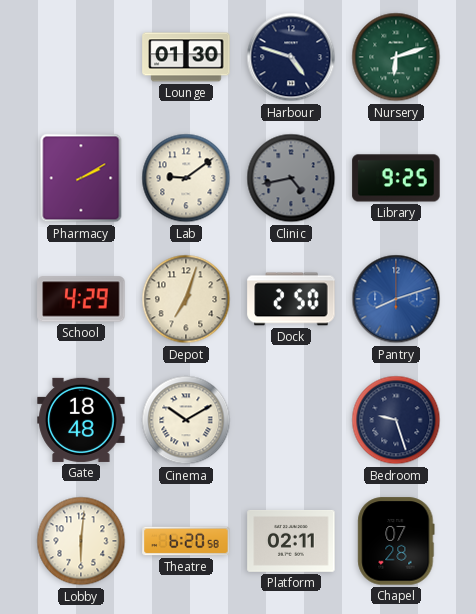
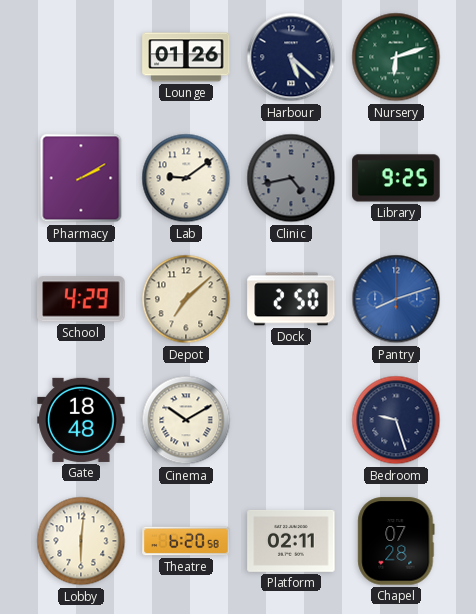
Lounge: 01:30 -> 01:26
Harbour: 4:48 -> 5:22
Depot: 7:03 -> 7:08
